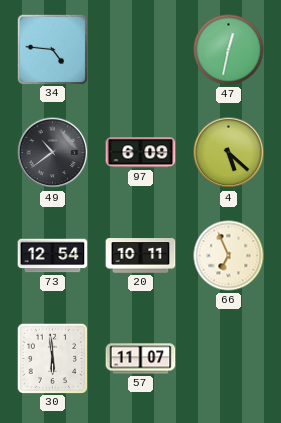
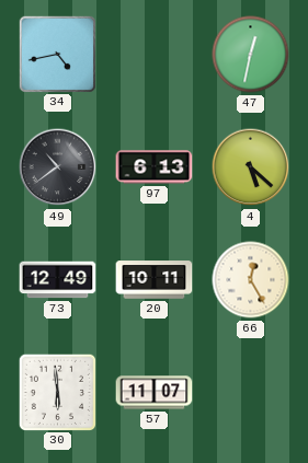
34: 4:46 -> 4:43
97: 6:09 -> 6:13
73: 12:54 -> 12:49
66: 6:56 -> 12:25
